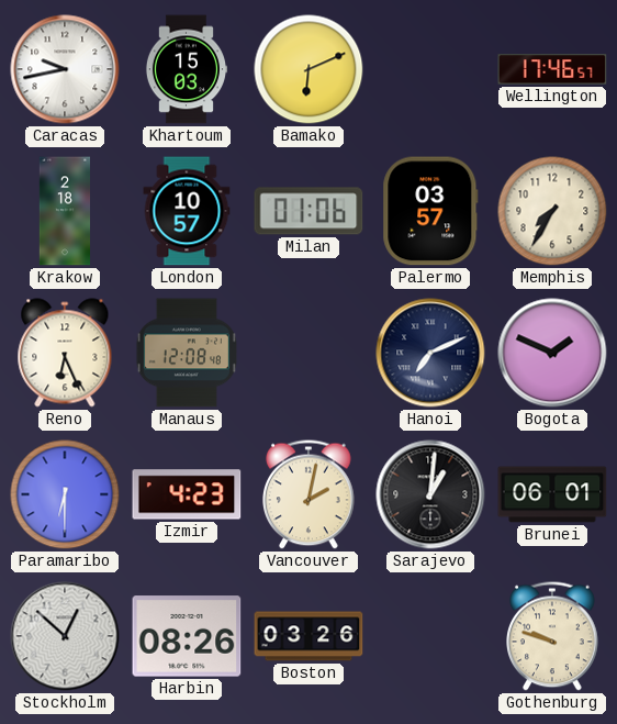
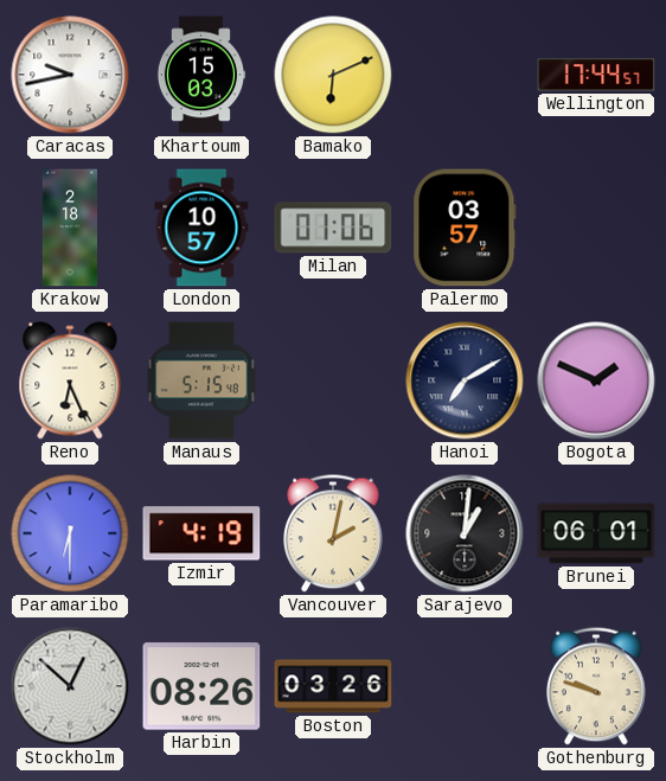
Wellington: 17:46 -> 17:44
Memphis: 7:35 -> none
Manaus: 12:08 -> 5:15
Hanoi: 7:11 -> 7:10
Izmir: 4:23 -> 4:19
